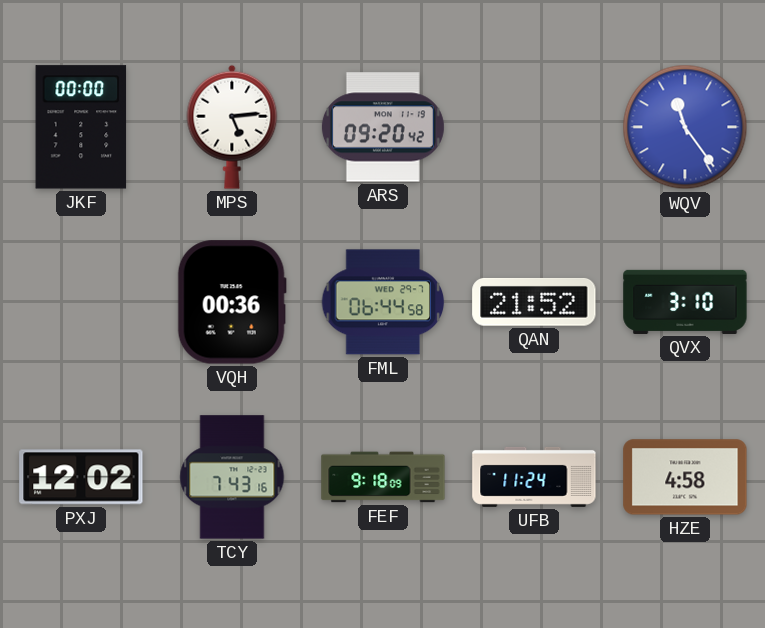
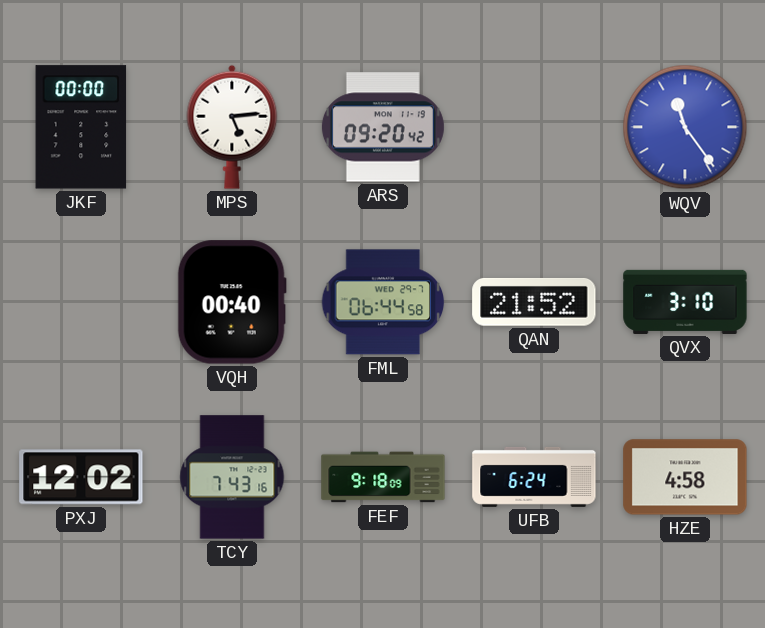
VQH: 00:36 -> 00:40
UFB: 11:24 -> 6:24
